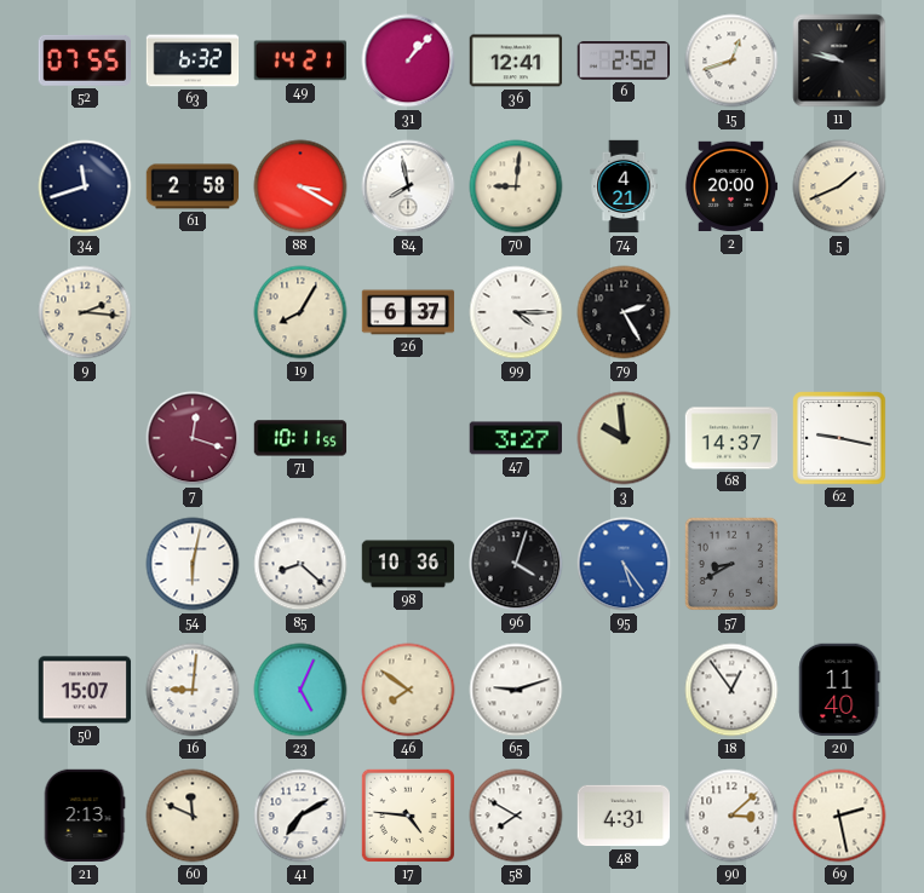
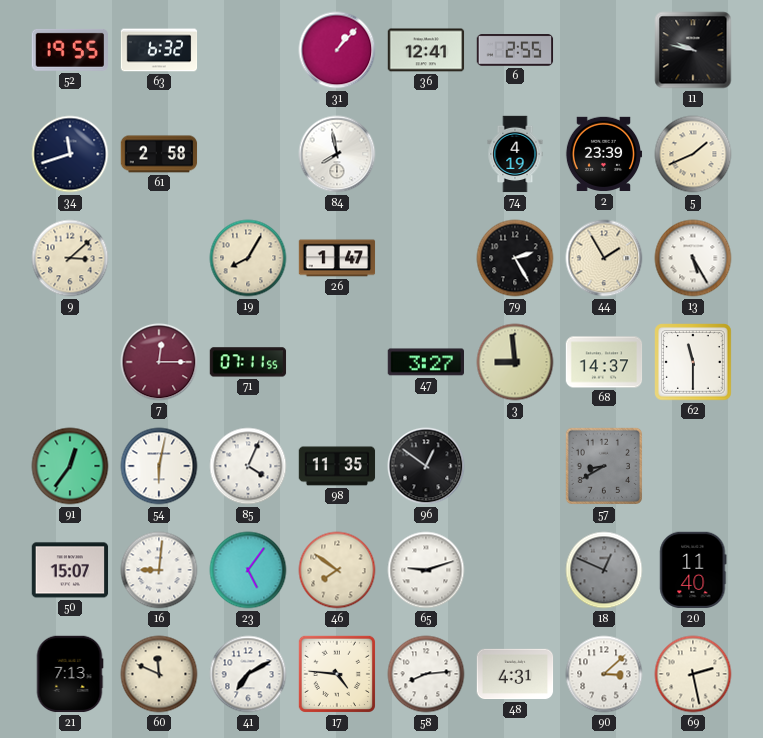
52: 07:55 -> 19:55
49: 14:21 -> none
6: 2:52 -> 2:55
15: 12:42 -> none
88: 3:20 -> none
70: 9:01 -> none
74: 4:21 -> 4:19
2: 20:00 -> 23:39
9: 2:16 -> 3:08
26: 6:37 -> 1:47
99: 4:15 -> none
44: none -> 1:55
13: none -> 5:25
7: 12:18 -> 12:15
71: 10:11 -> 07:11
3: 9:59 -> 8:59
62: 9:17 -> 11:30
91: none -> 12:36
85: 8:22 -> 4:04
98: 10:36 -> 11:35
96: 4:03 -> 12:51
95: 5:24 -> none
23: 5:04 -> 5:06
18: 12:54 -> 12:49
18 dial: white -> grey
21: 2:13 -> 7:13
58: 7:50 -> 8:14
